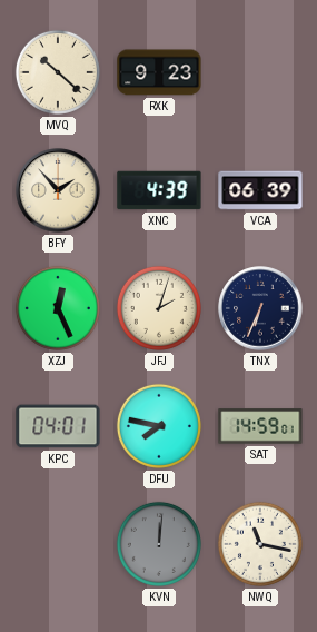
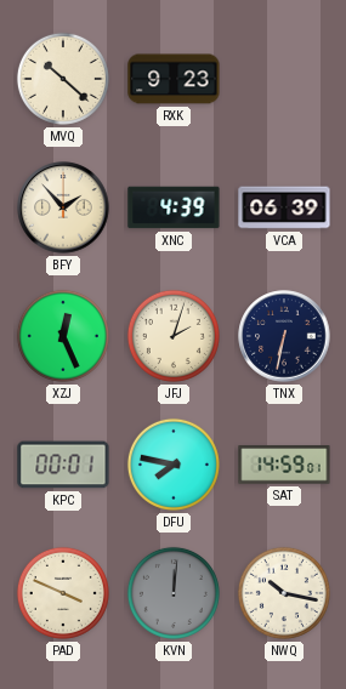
TNX: 6:34 -> 6:32
KPC: 04:01 -> 00:01
PAD: none -> 3:49
NWQ: 11:17 -> 10:17
